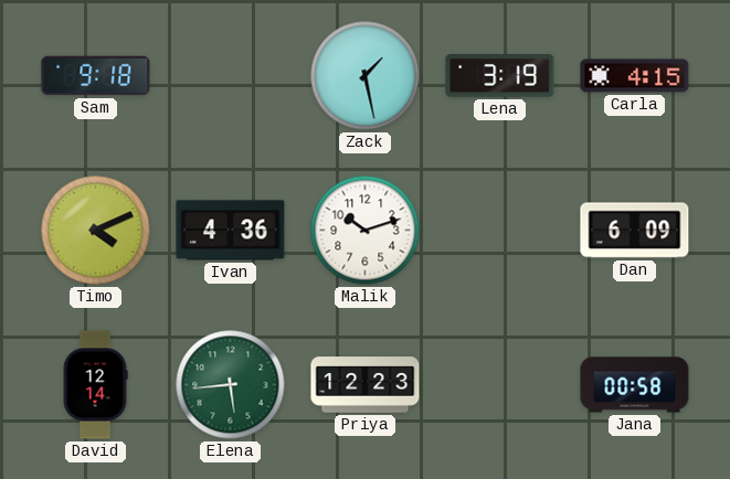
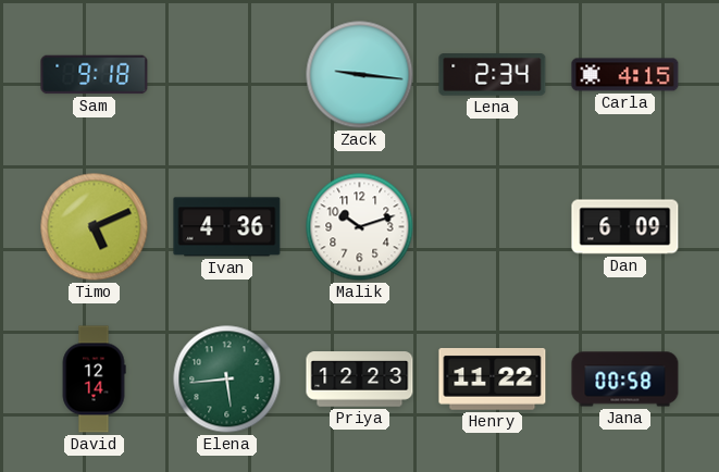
Zack: 1:28 -> 9:16
Lena: 3:19 -> 2:34
Timo: 4:11 -> 5:11
Henry: none -> 11:22
